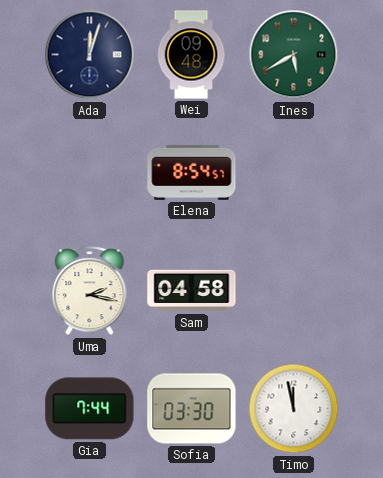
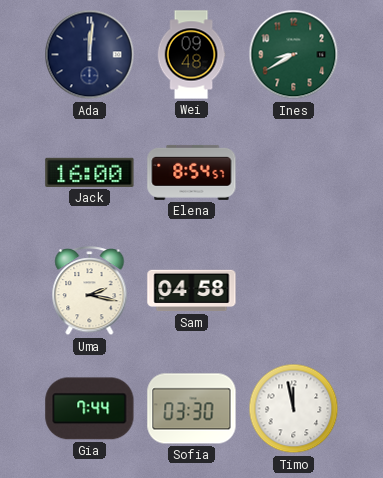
Ada: 12:03 -> 12:01
Ines: 5:40 -> 8:40
Jack: none -> 16:00
